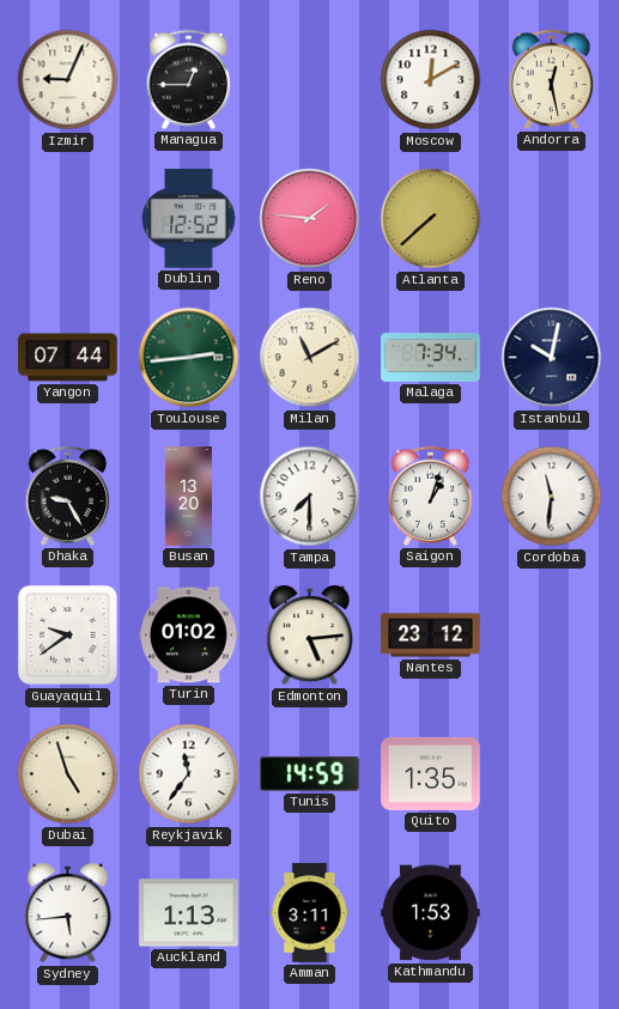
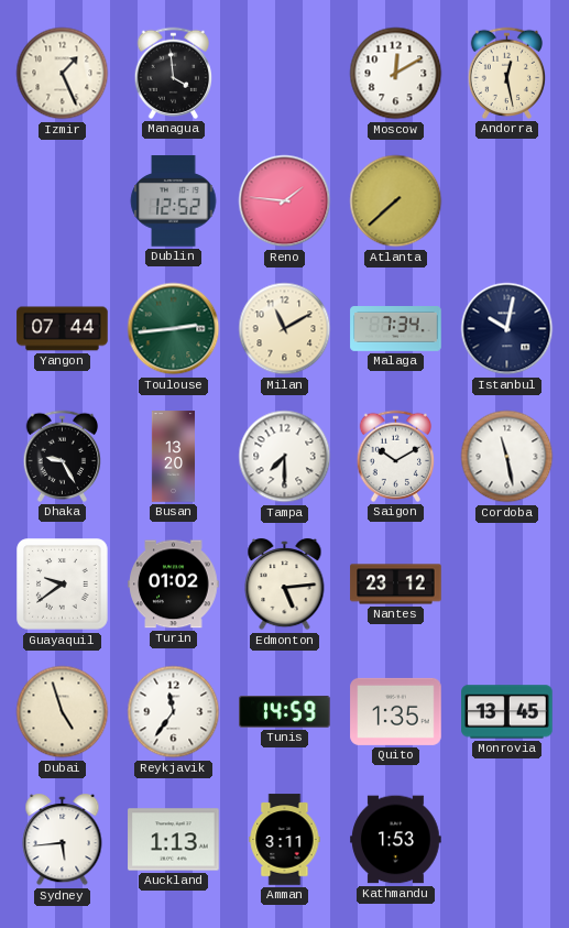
Izmir: 9:04 -> 1:26
Managua: 12:45 -> 3:59
Saigon: 1:03 -> 10:10
Cordoba: 11:31 -> 11:28
Monrovia: none -> 13:45
